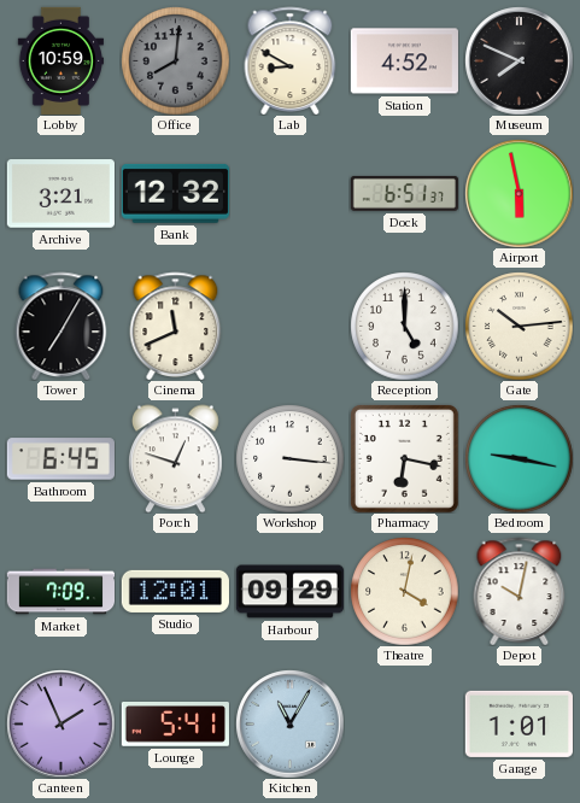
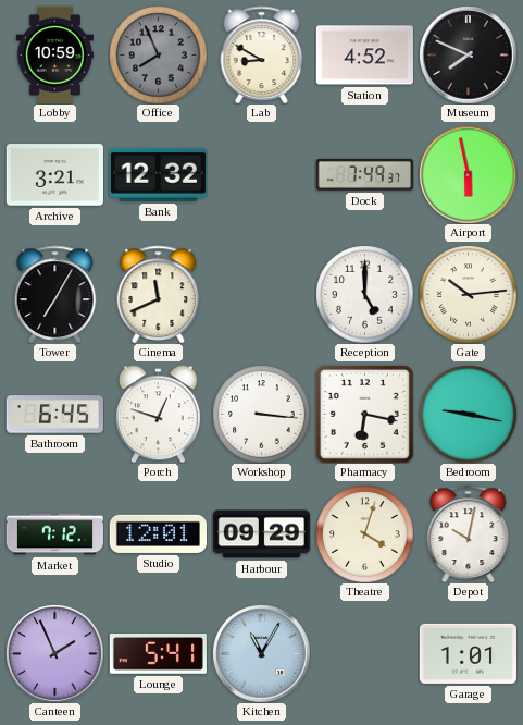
Office: 8:01 -> 7:56
Dock: 6:51 -> 7:49
Market: 7:09 -> 7:12
Theatre: 4:02 -> 4:03
